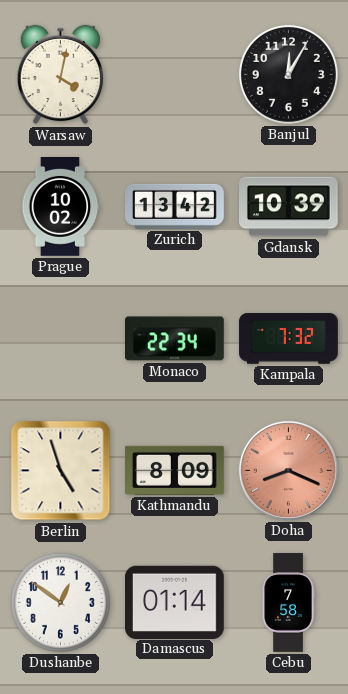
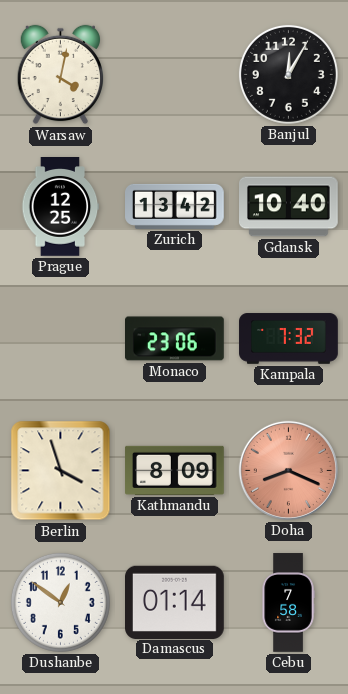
Prague: 10:02 -> 12:25
Gdansk: 10:39 -> 10:40
Monaco: 22:34 -> 23:06
Berlin: 4:57 -> 3:57
